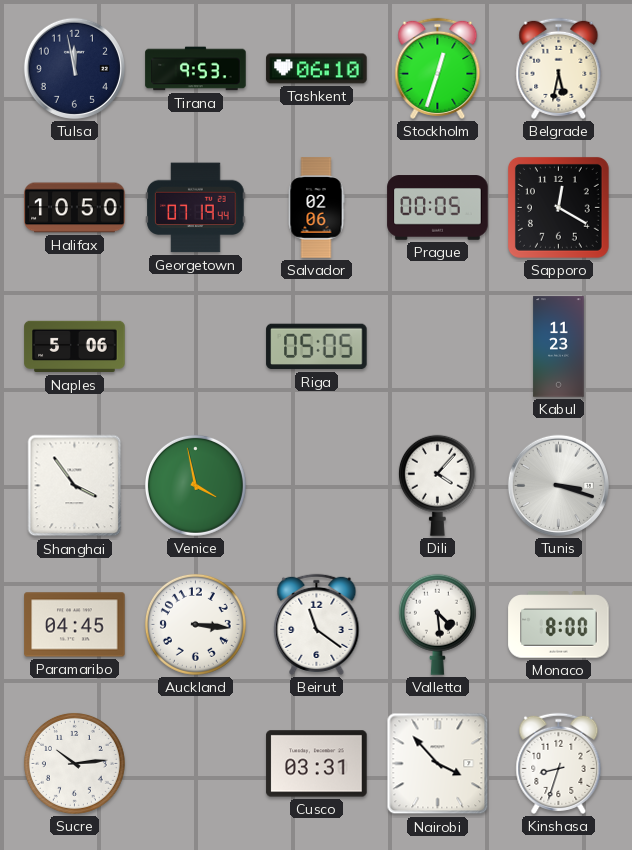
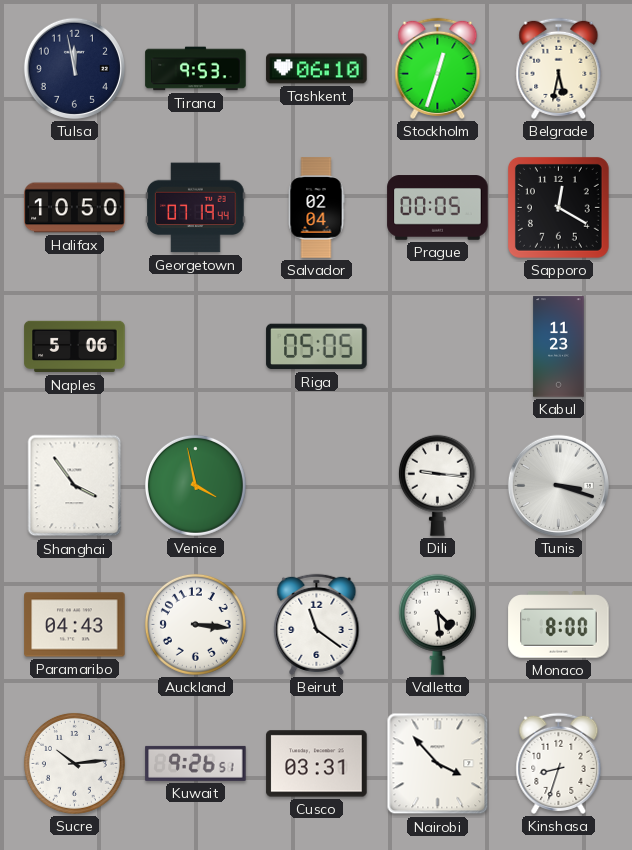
Salvador: 02:06 -> 02:04
Dili: 4:07 -> 9:16
Paramaribo: 04:45 -> 04:43
Kuwait: none -> 9:26
